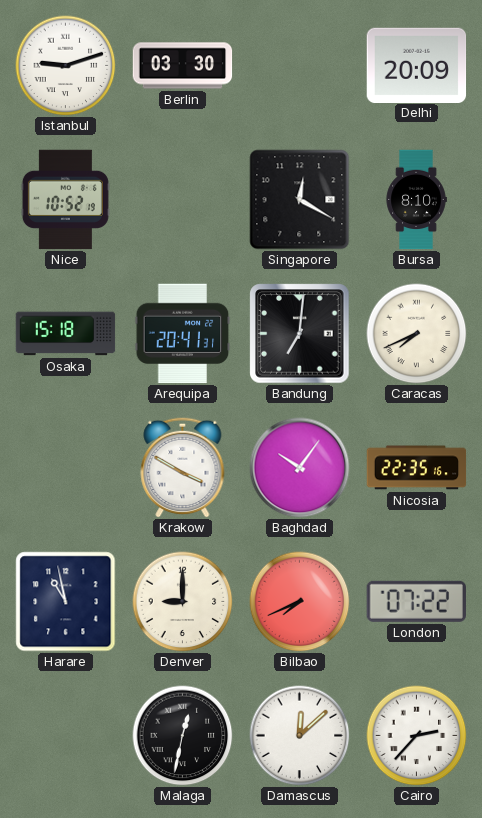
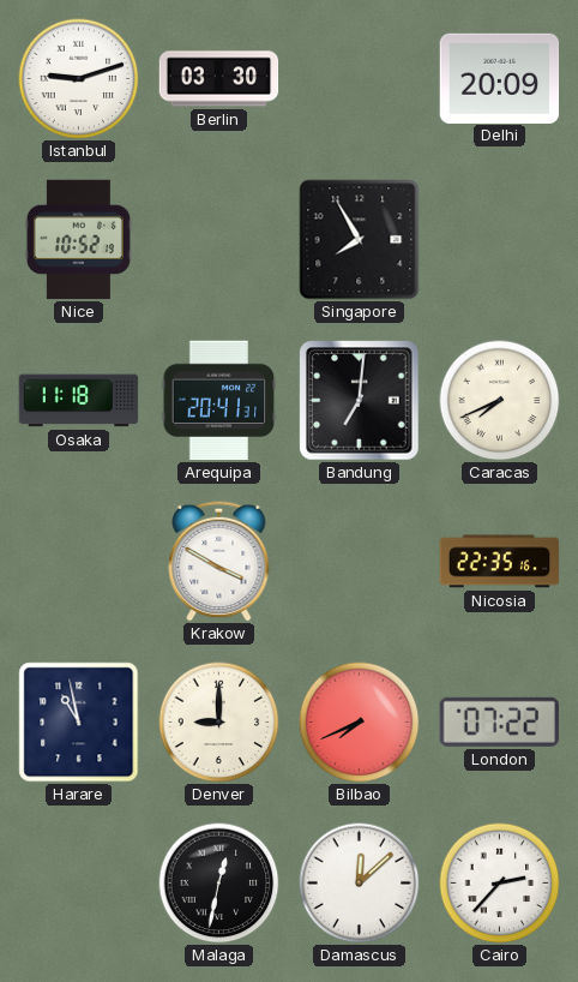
Singapore: 12:20 -> 7:55
Bursa: 8:10 -> none
Osaka: 15:18 -> 11:18
Baghdad: 10:06 -> none
